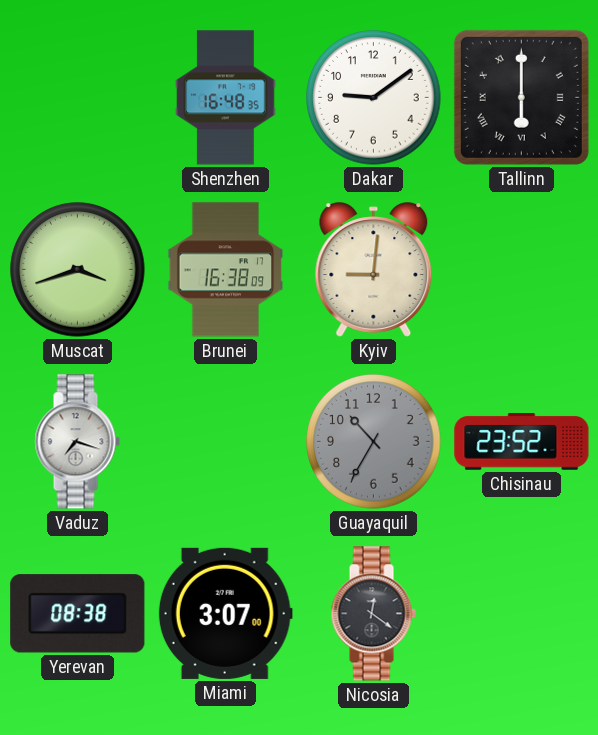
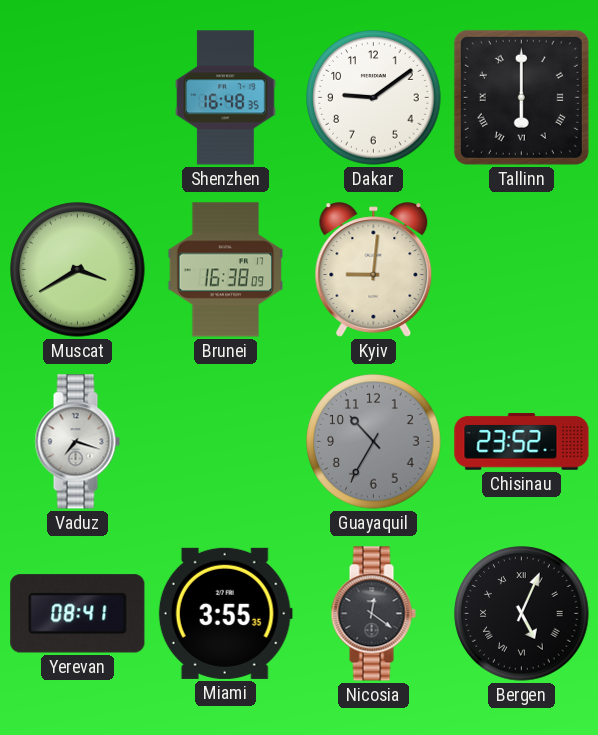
Muscat: 3:42 -> 3:40
Yerevan: 08:38 -> 08:41
Miami: 3:07 -> 3:55
Bergen: none -> 5:04
